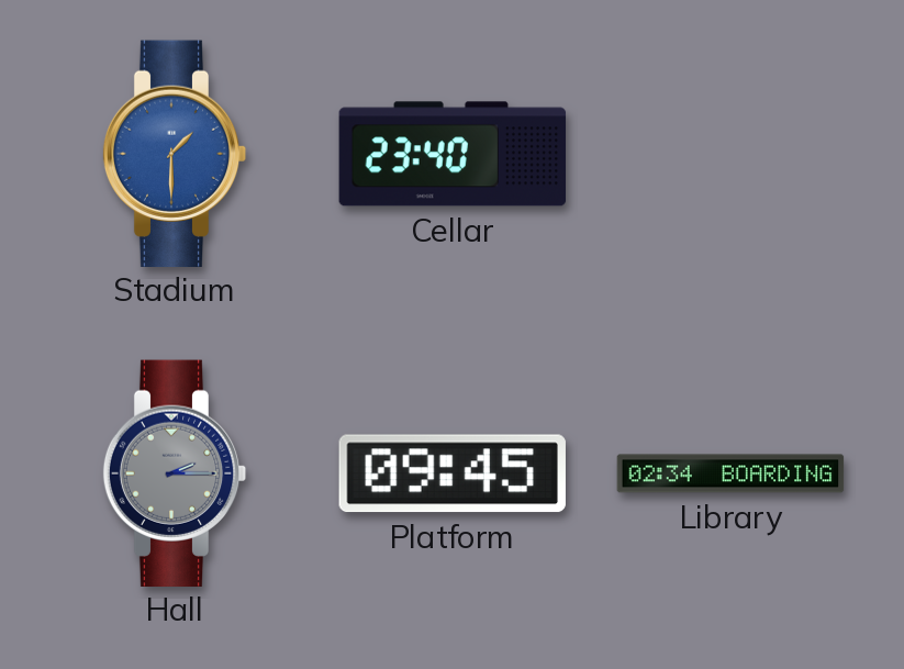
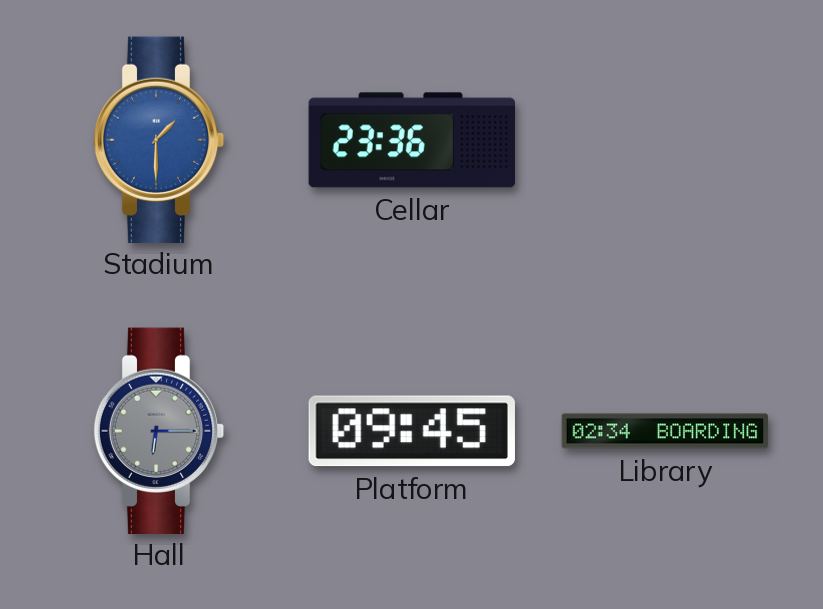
Cellar: 23:40 -> 23:36
Hall: 2:15 -> 6:15
